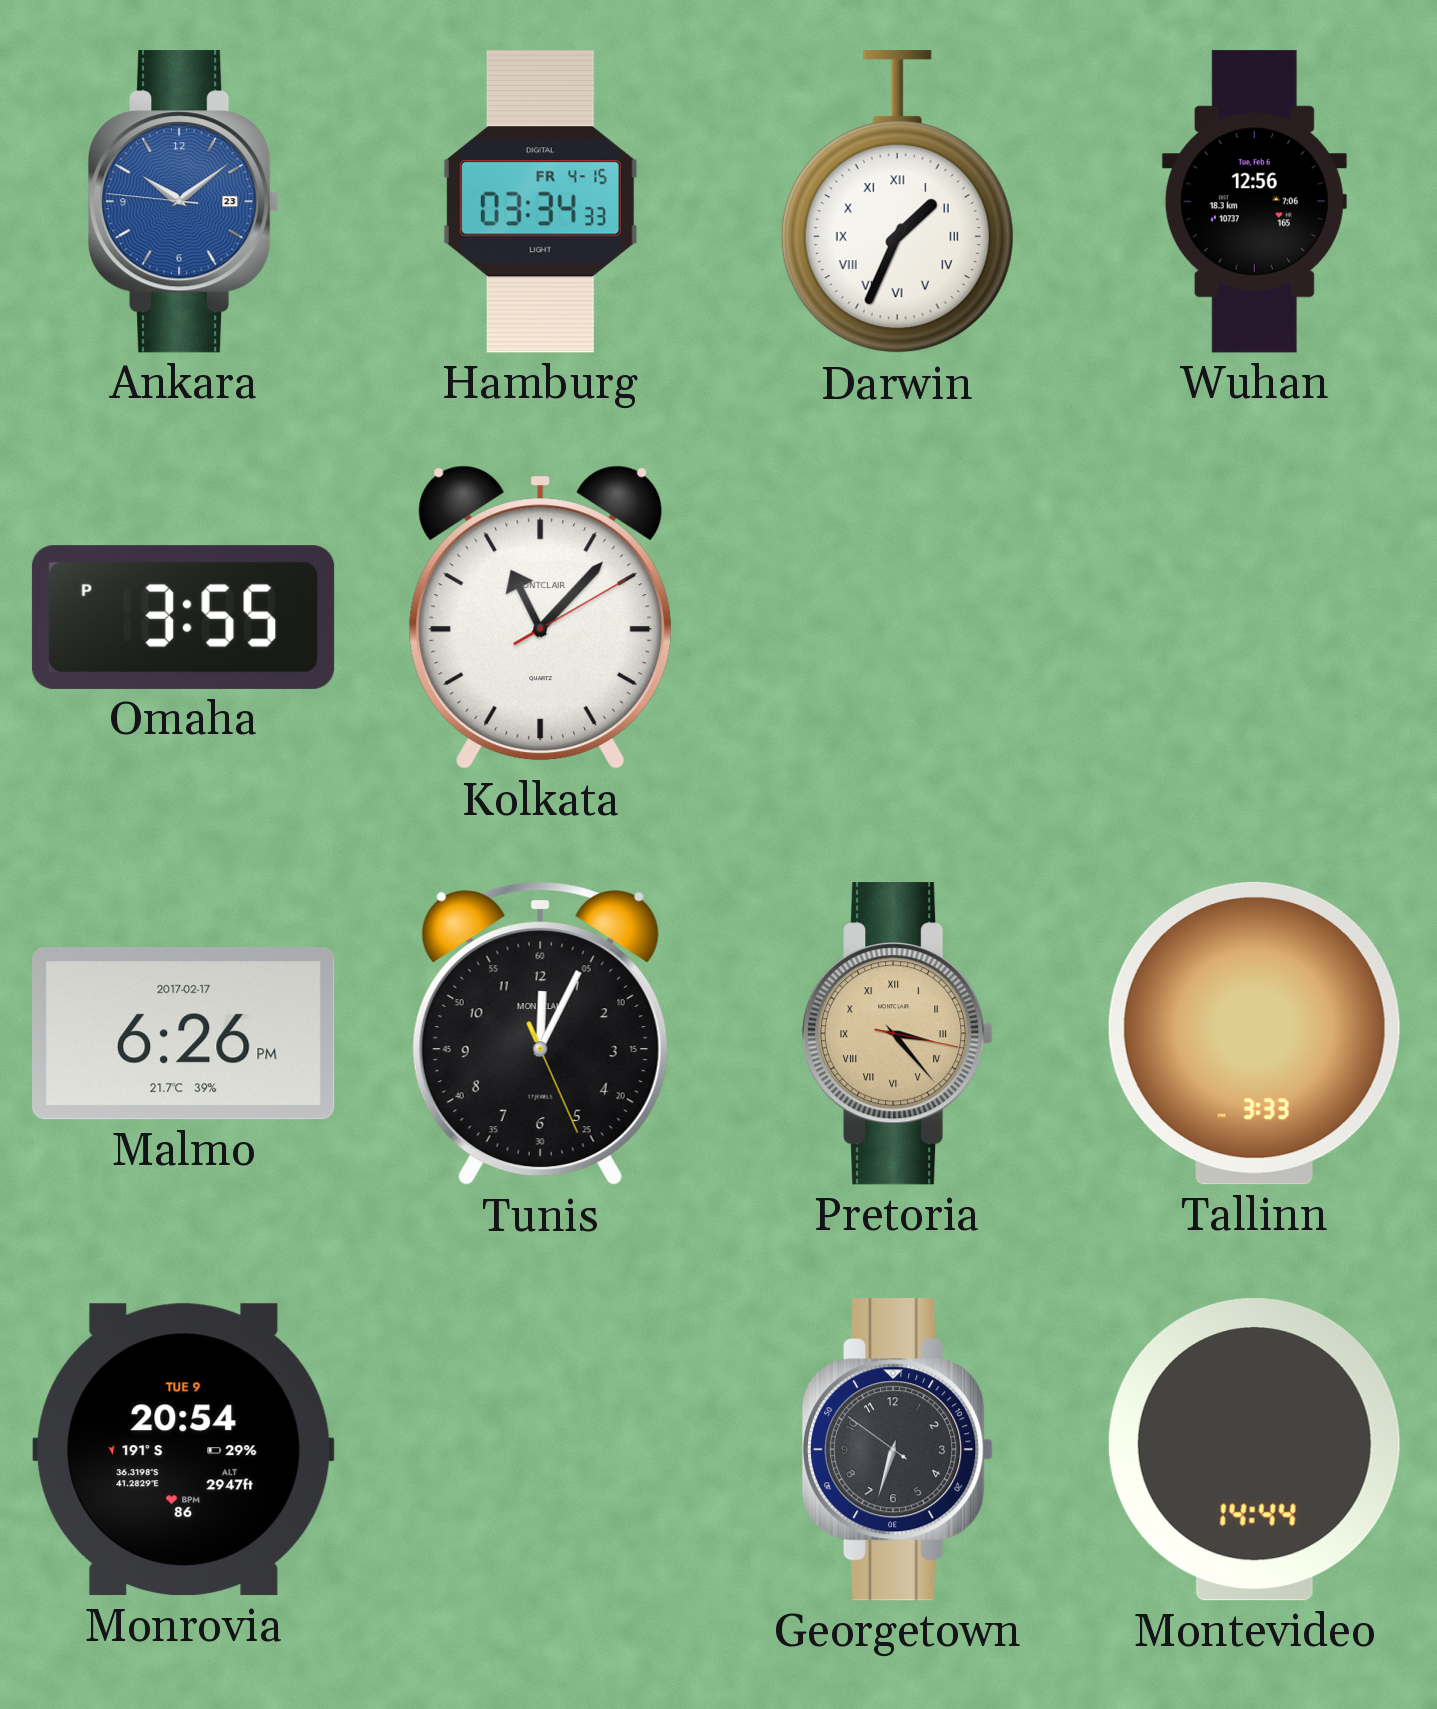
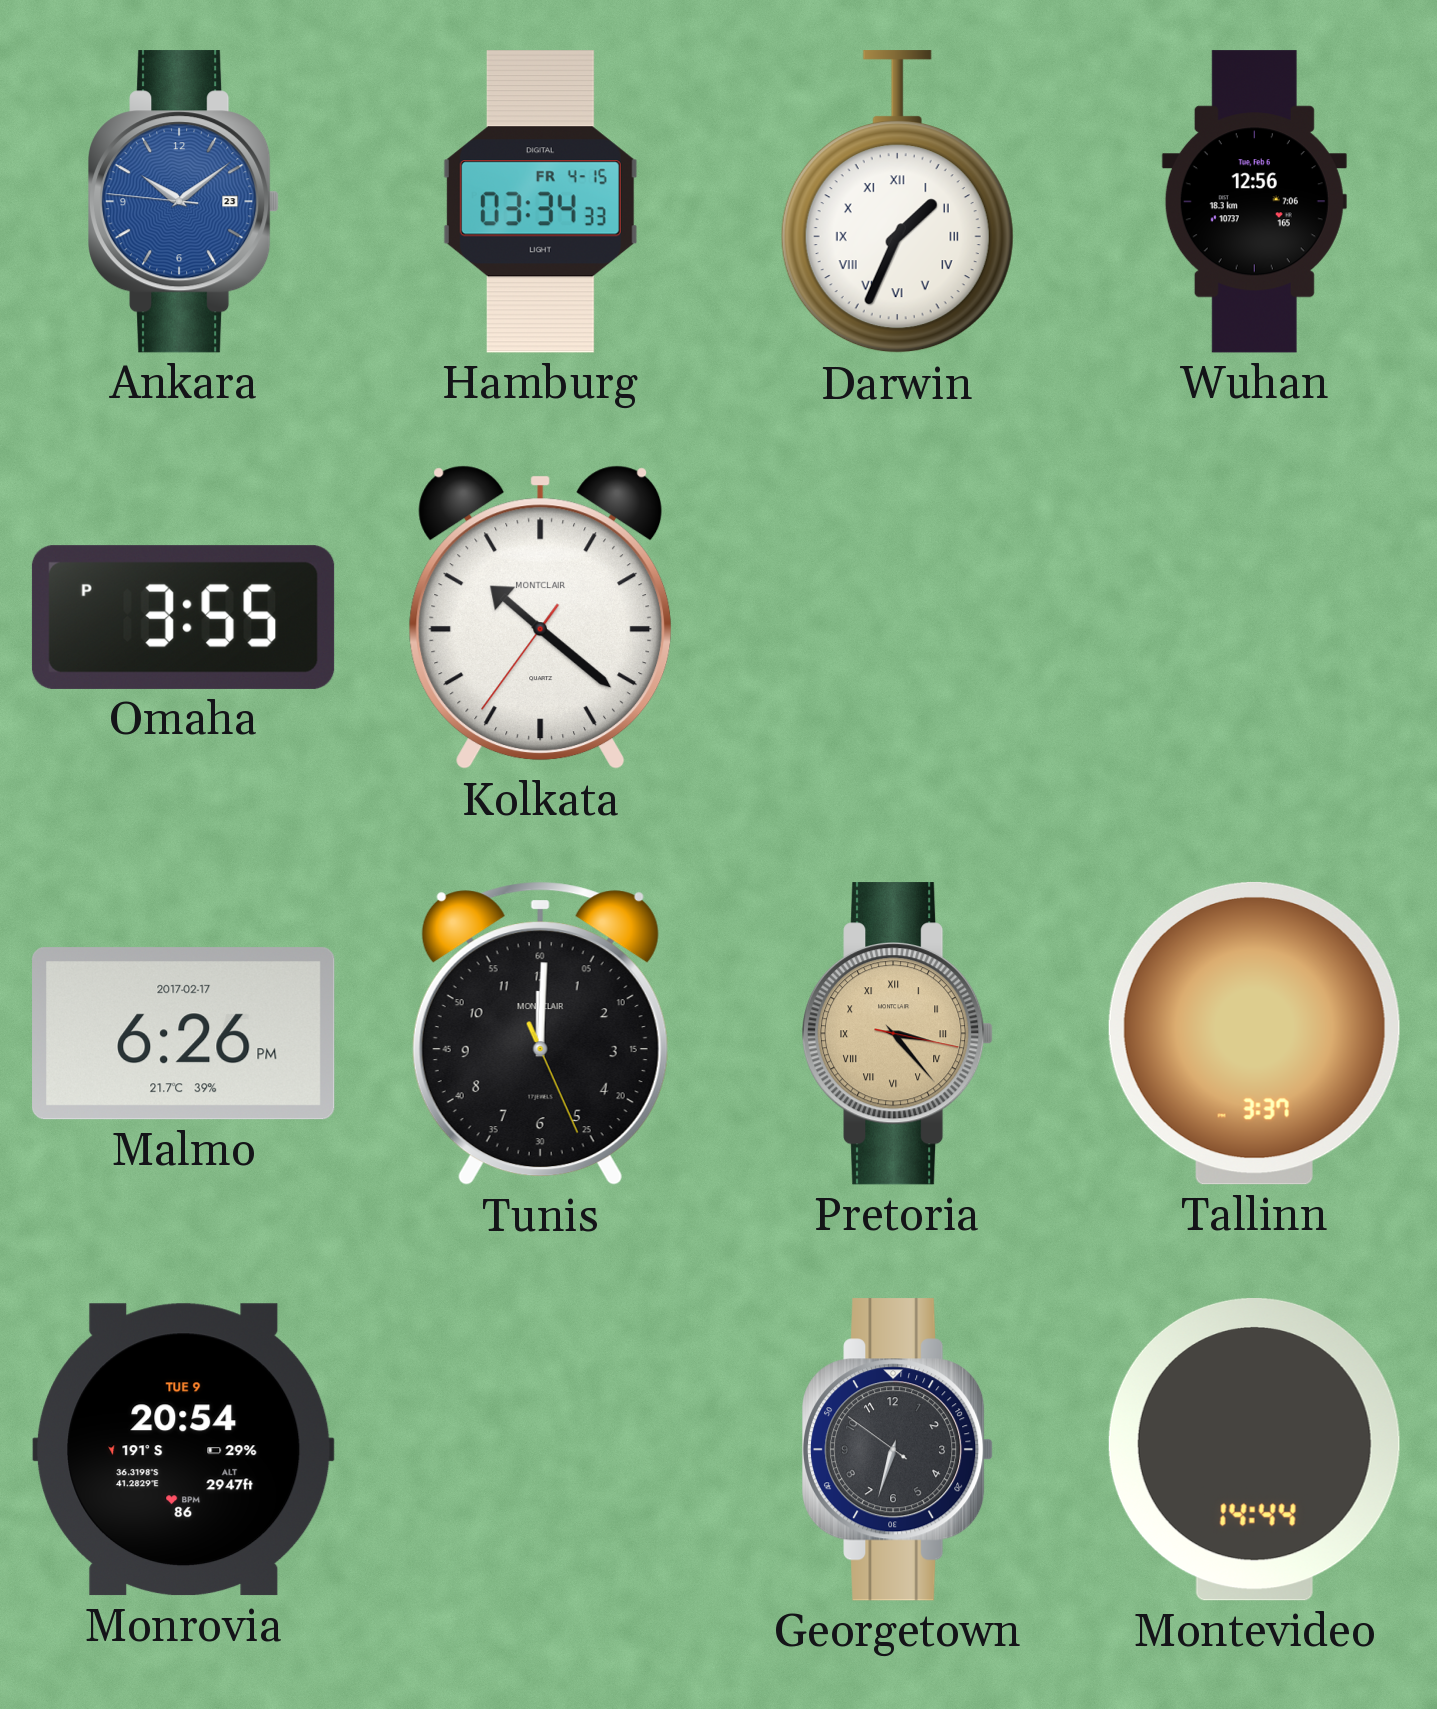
Kolkata: 11:07 -> 10:21
Tunis: 12:04 -> 12:00
Tallinn: 3:33 -> 3:37
